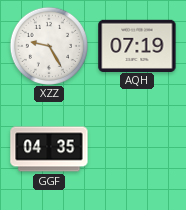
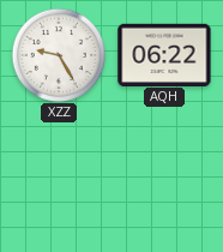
AQH: 07:19 -> 06:22
GGF: 04:35 -> none
